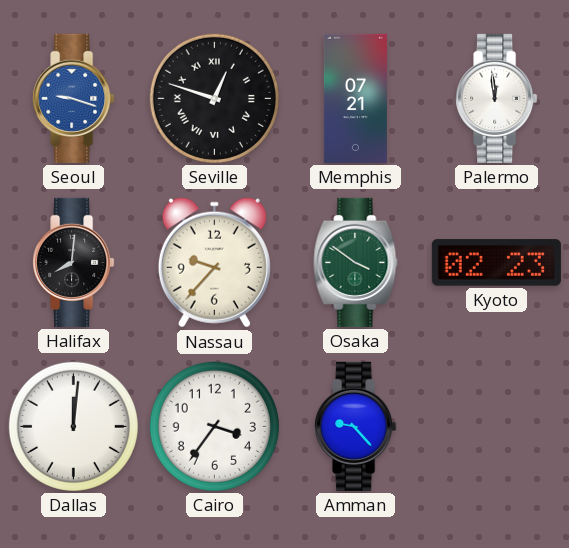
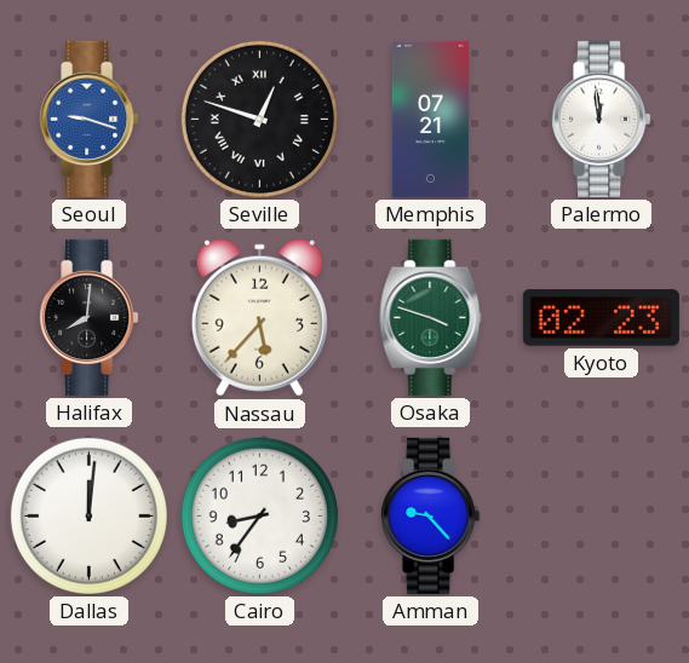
Nassau: 9:37 -> 5:37
Osaka: 3:51 -> 3:48
Cairo: 3:36 -> 8:36
